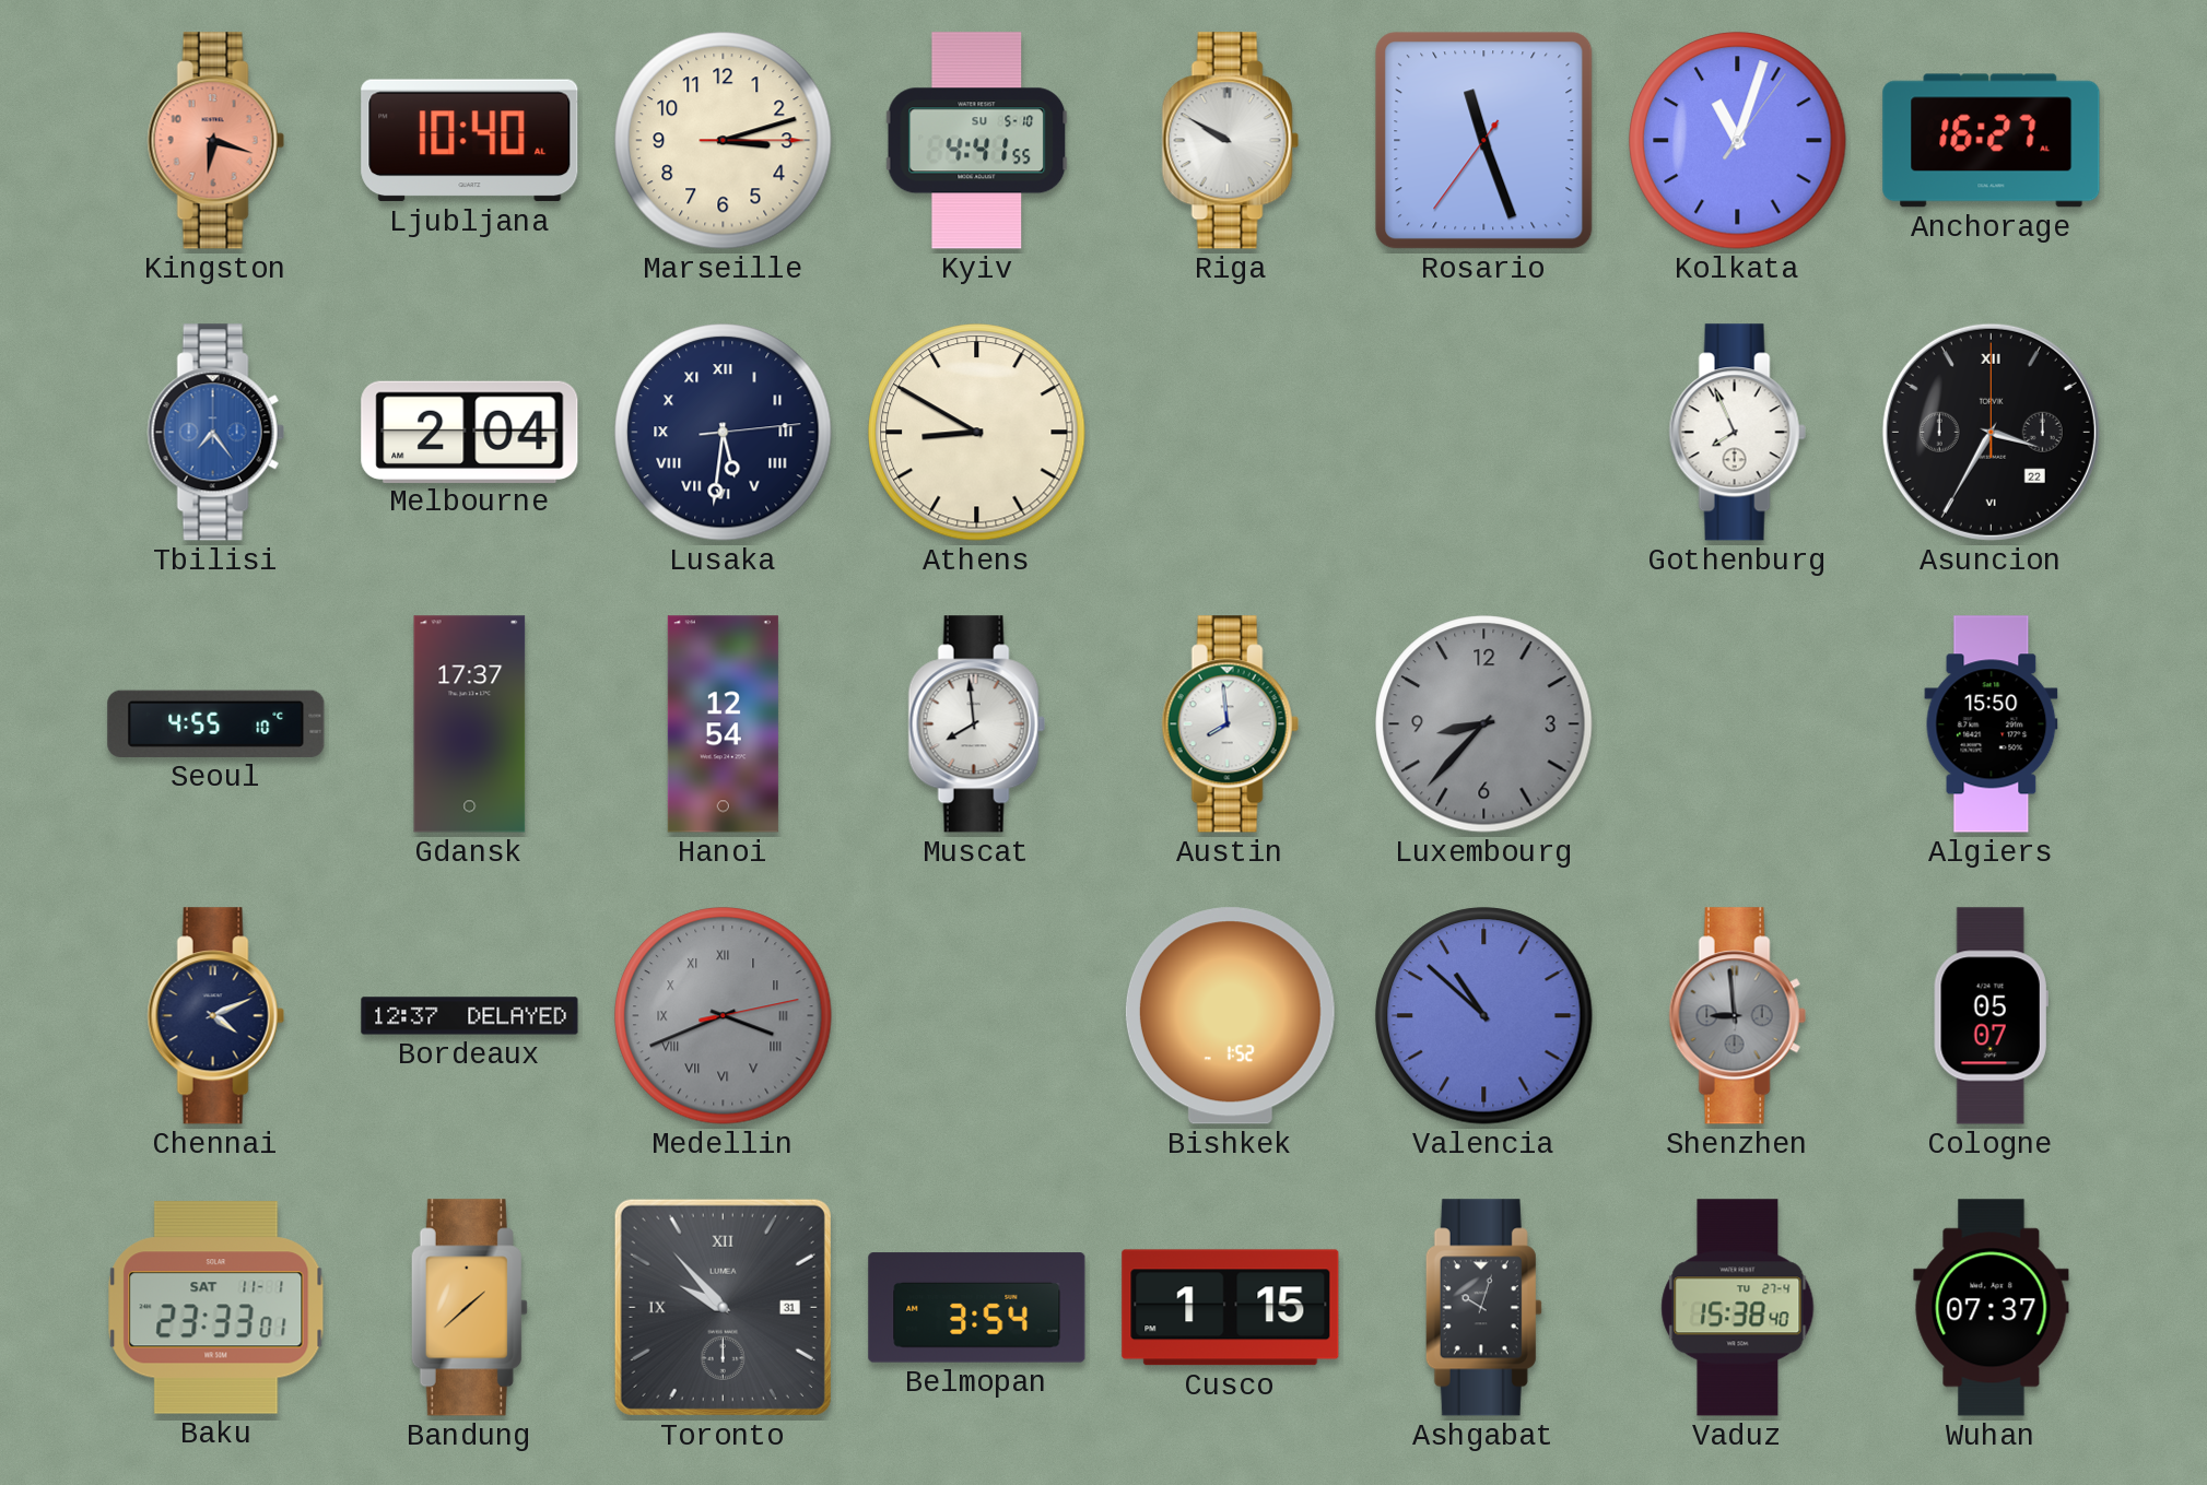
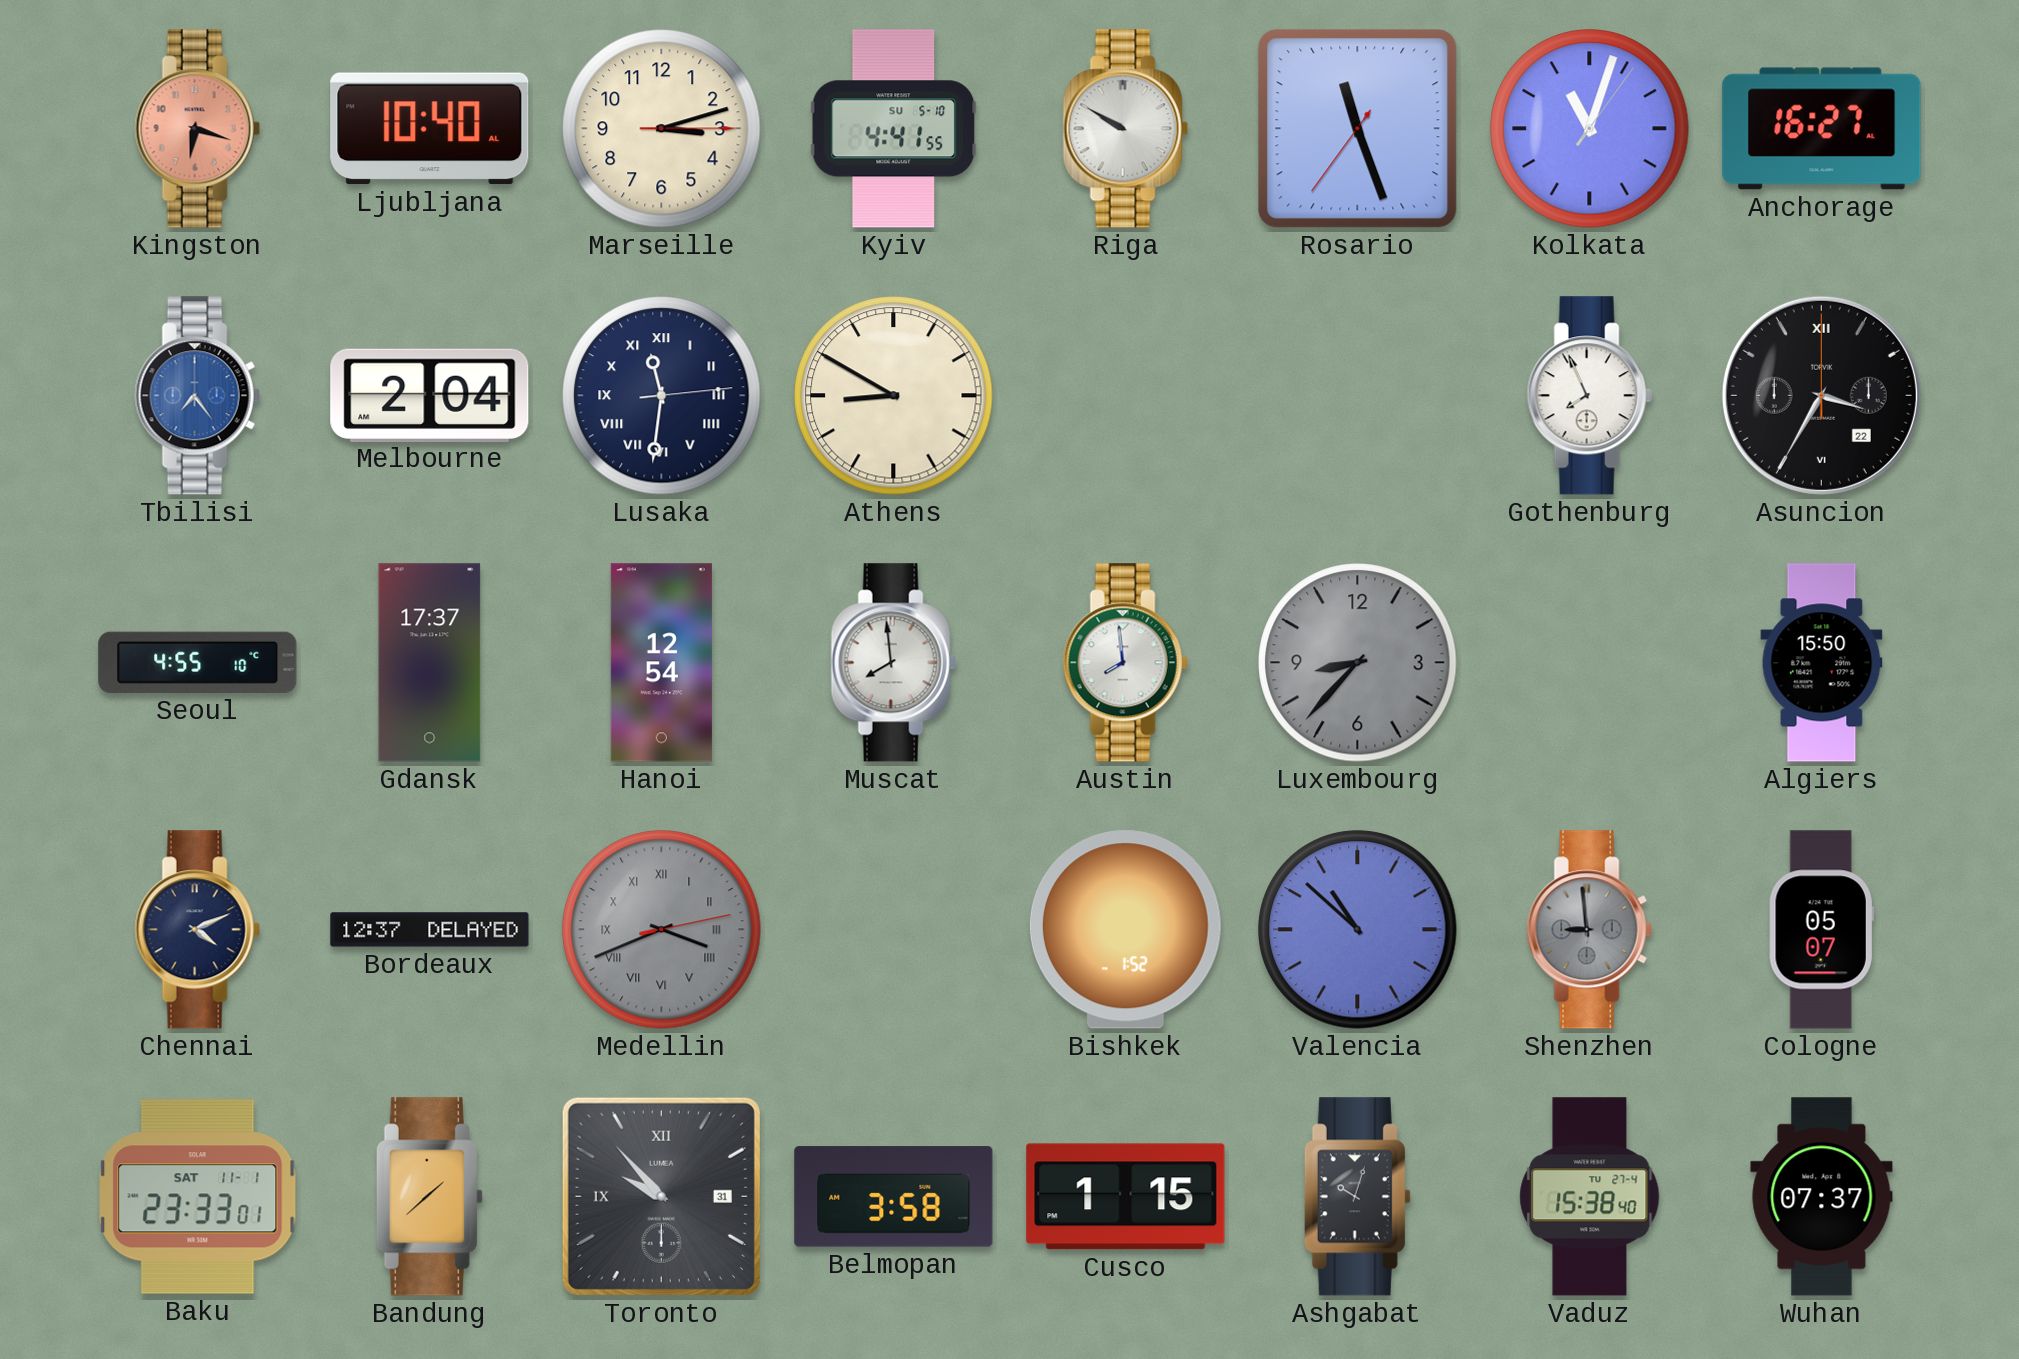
Lusaka: 5:31 -> 11:31
Belmopan: 3:54 -> 3:58
